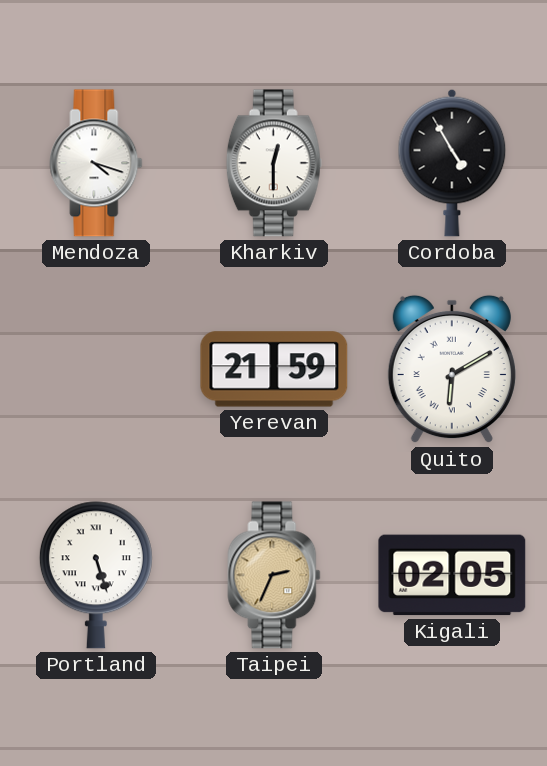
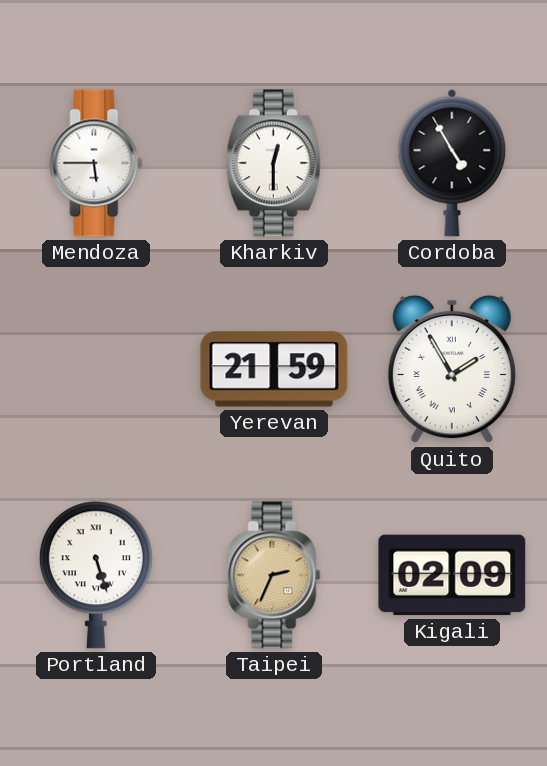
Mendoza: 4:18 -> 5:45
Quito: 6:10 -> 1:55
Kigali: 02:05 -> 02:09
